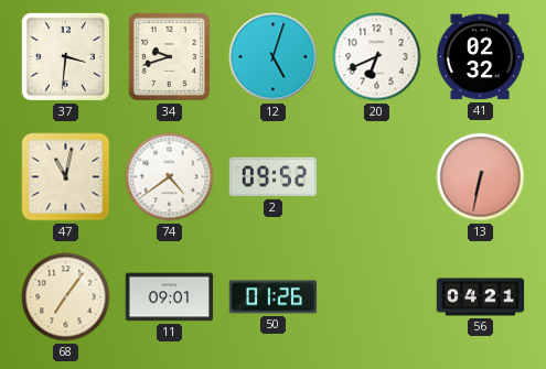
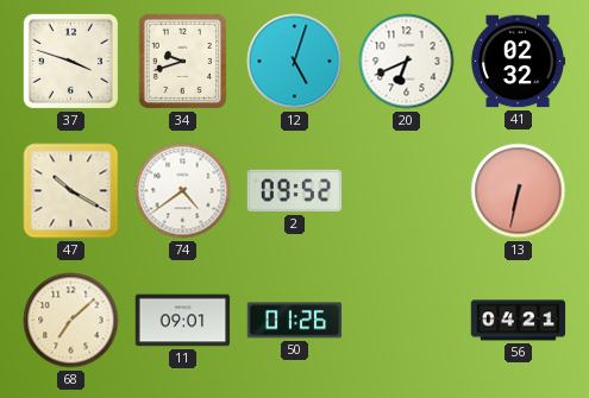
37: 3:31 -> 3:48
47: 11:02 -> 10:20
68: 7:06 -> 7:08
